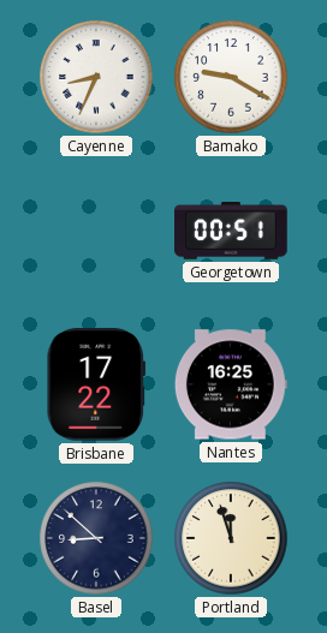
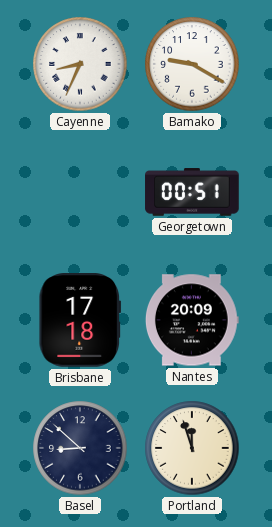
Brisbane: 17:22 -> 17:18
Nantes: 16:25 -> 20:09
